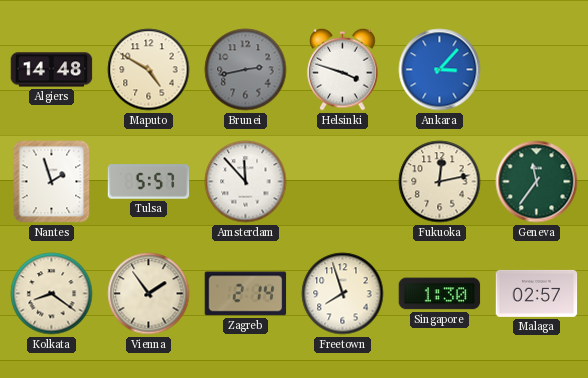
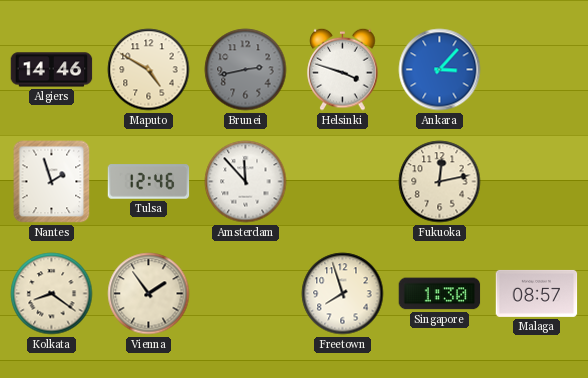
Algiers: 14:48 -> 14:46
Tulsa: 5:57 -> 12:46
Geneva: 11:36 -> none
Zagreb: 2:14 -> none
Malaga: 02:57 -> 08:57
